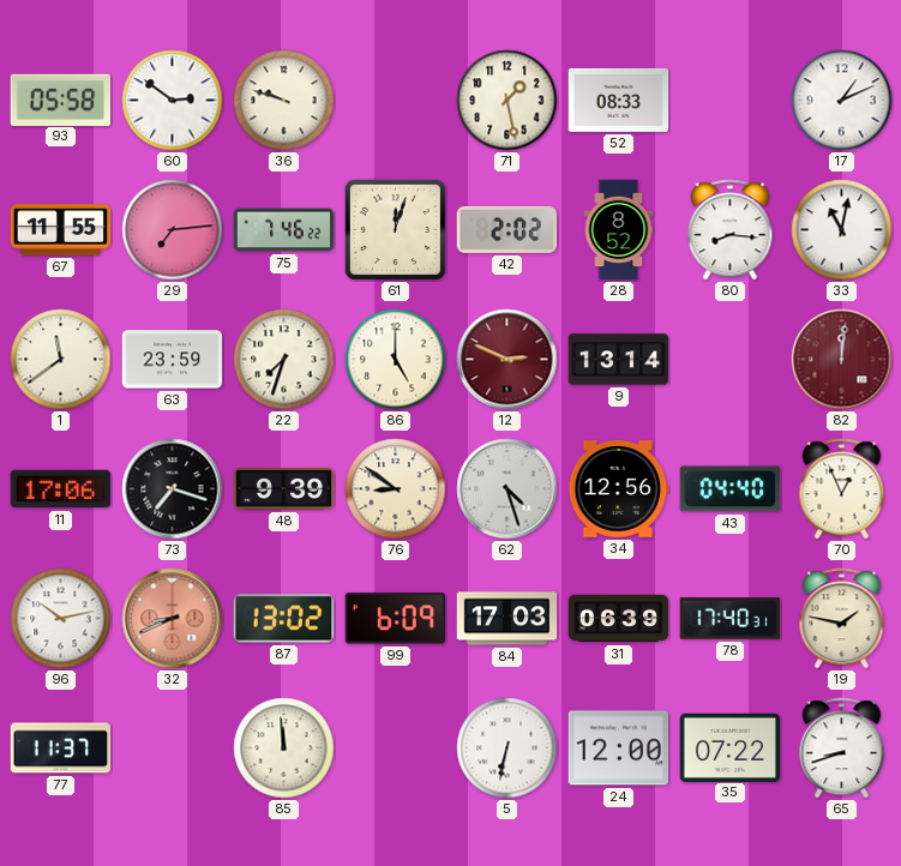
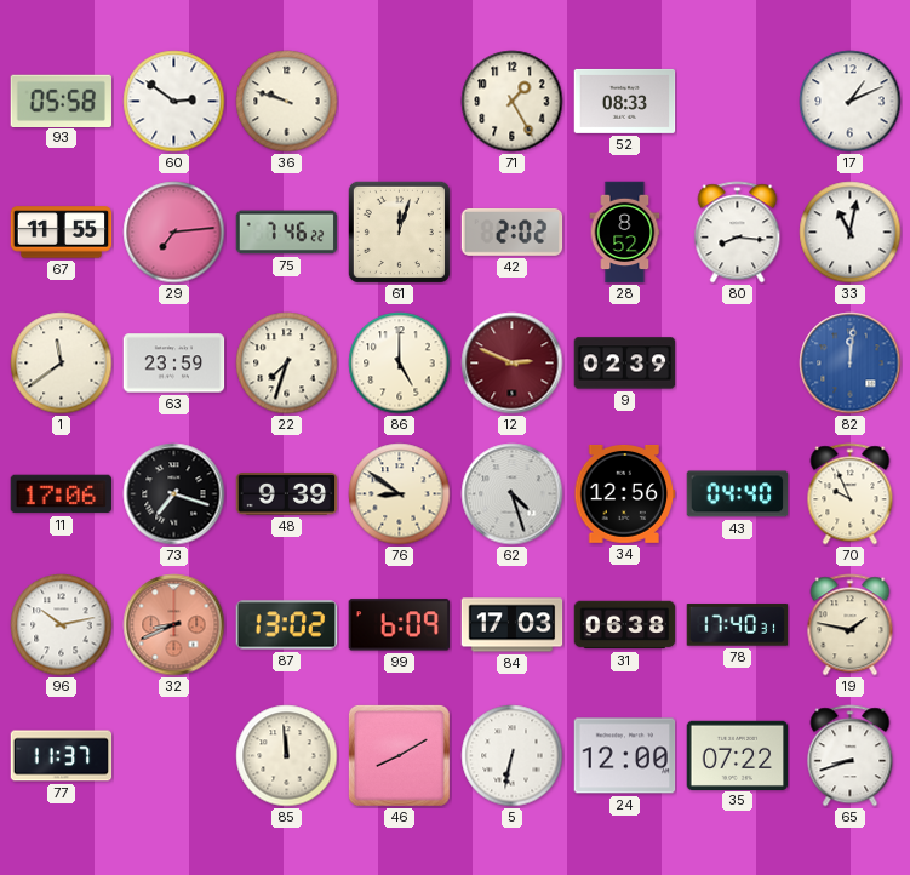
71: 1:28 -> 1:25
9: 13:14 -> 02:39
82 dial: burgundy -> blue
70: 12:56 -> 9:56
31: 06:39 -> 06:38
46: none -> 8:10
